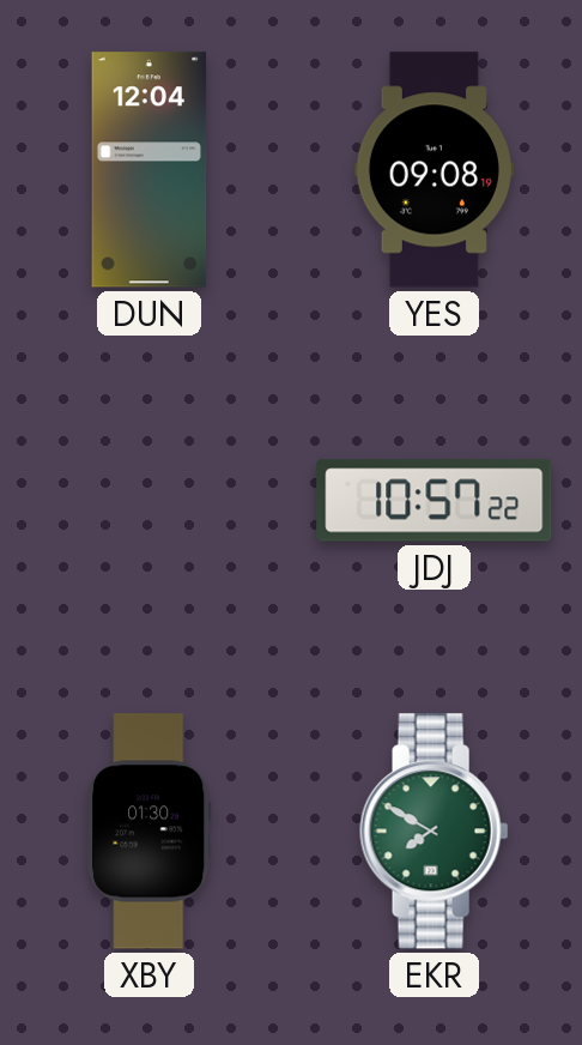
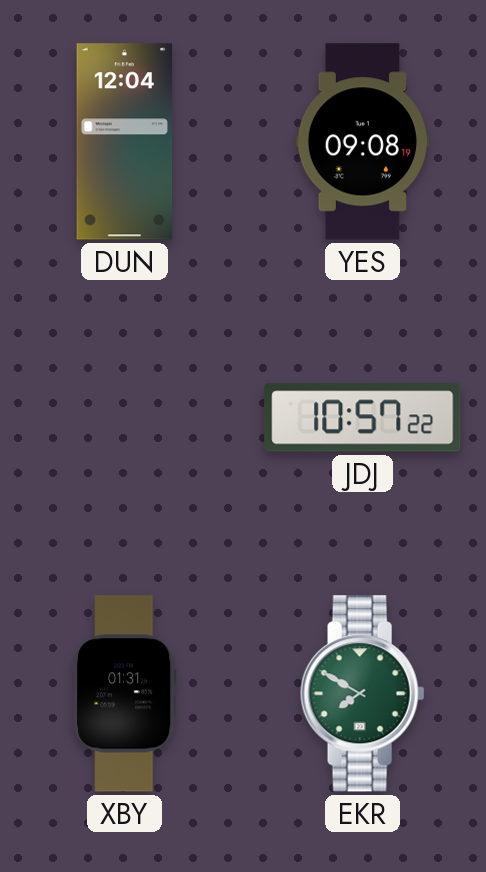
XBY: 01:30 -> 01:31
